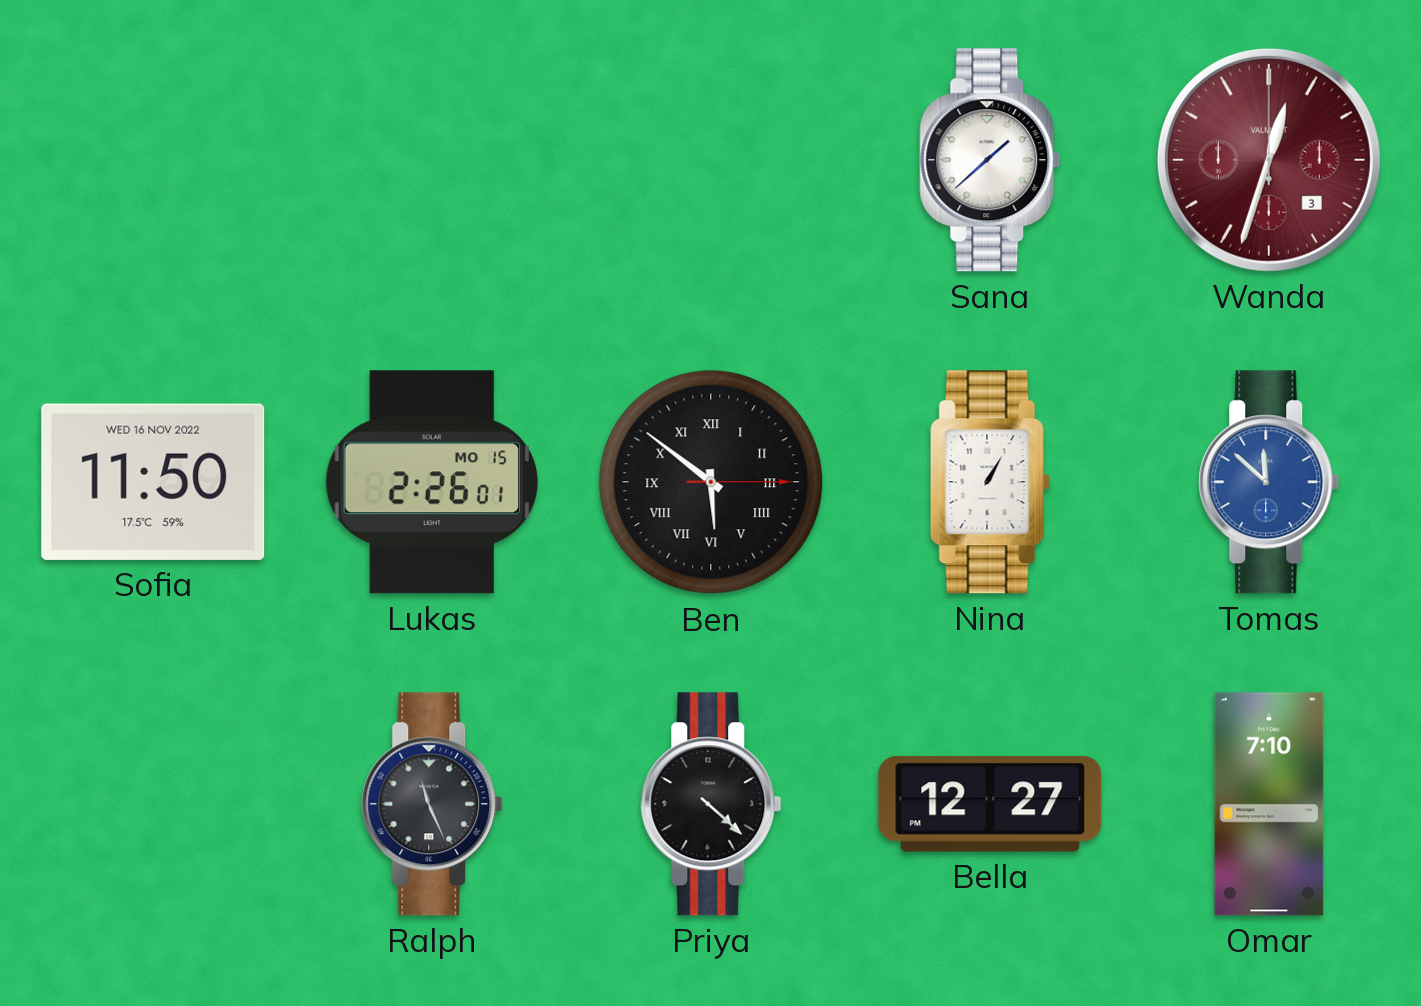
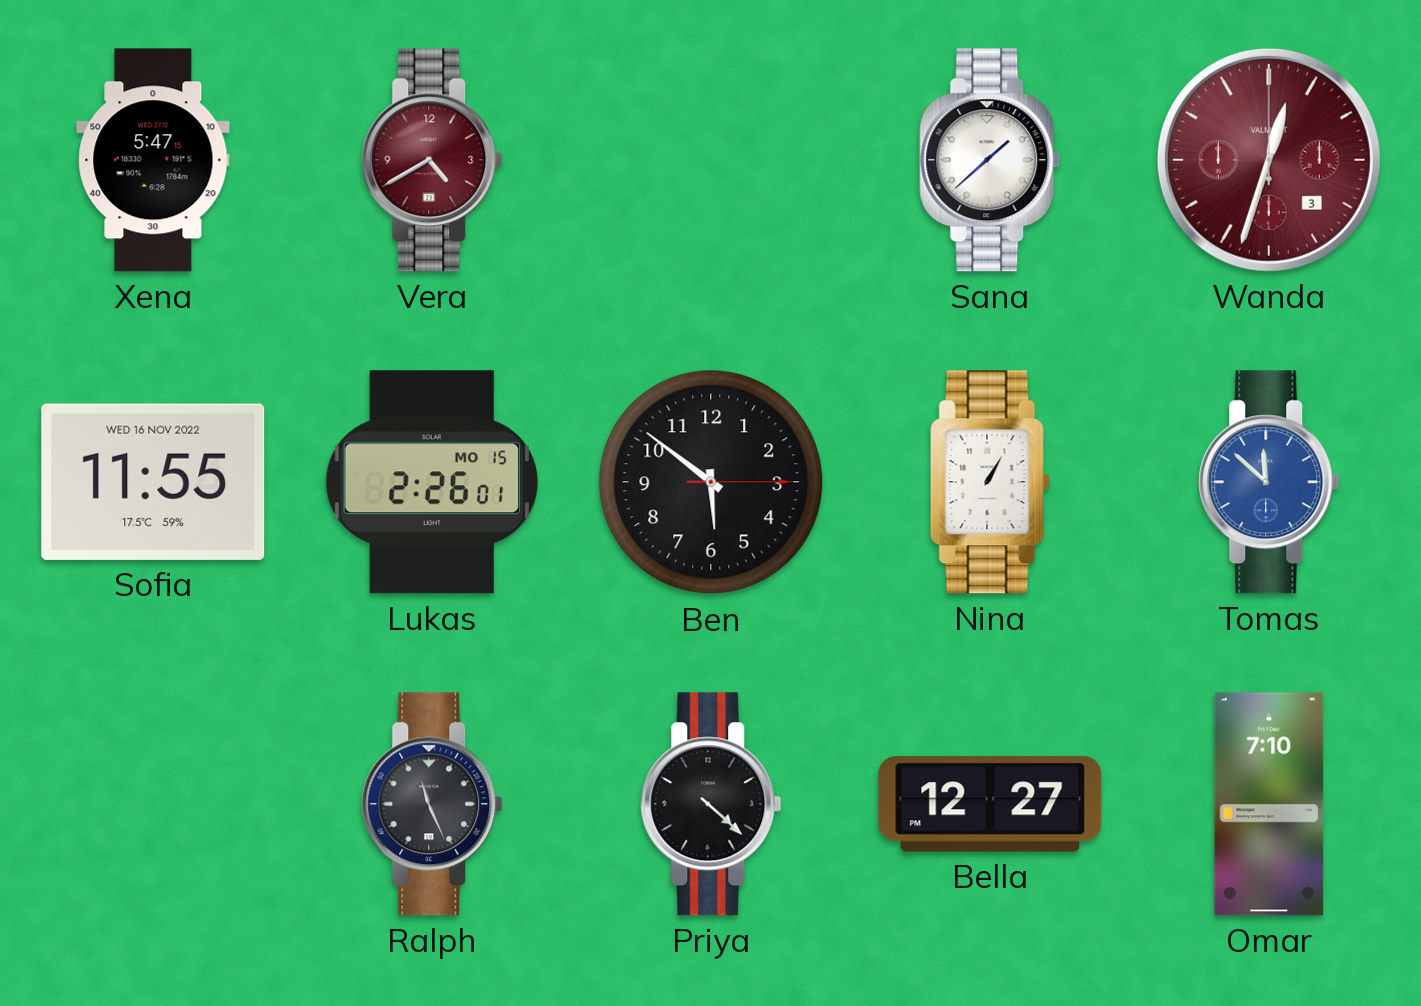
Xena: none -> 5:47
Vera: none -> 4:40
Sofia: 11:50 -> 11:55
Ben numerals: Roman -> Arabic
